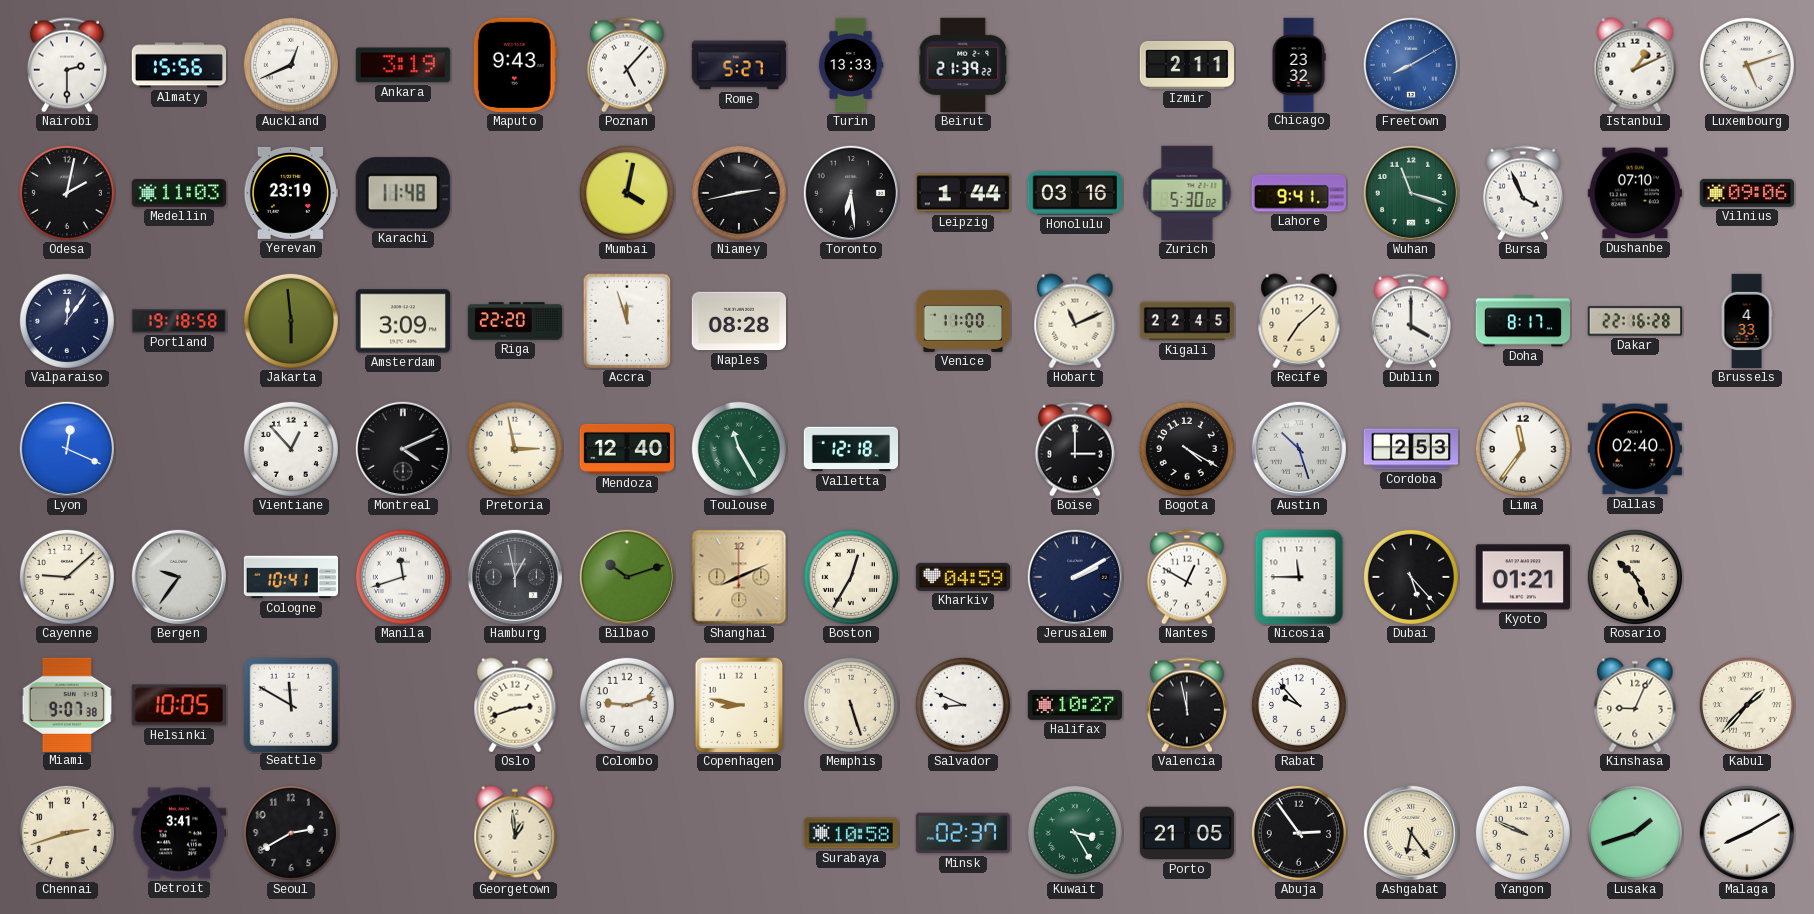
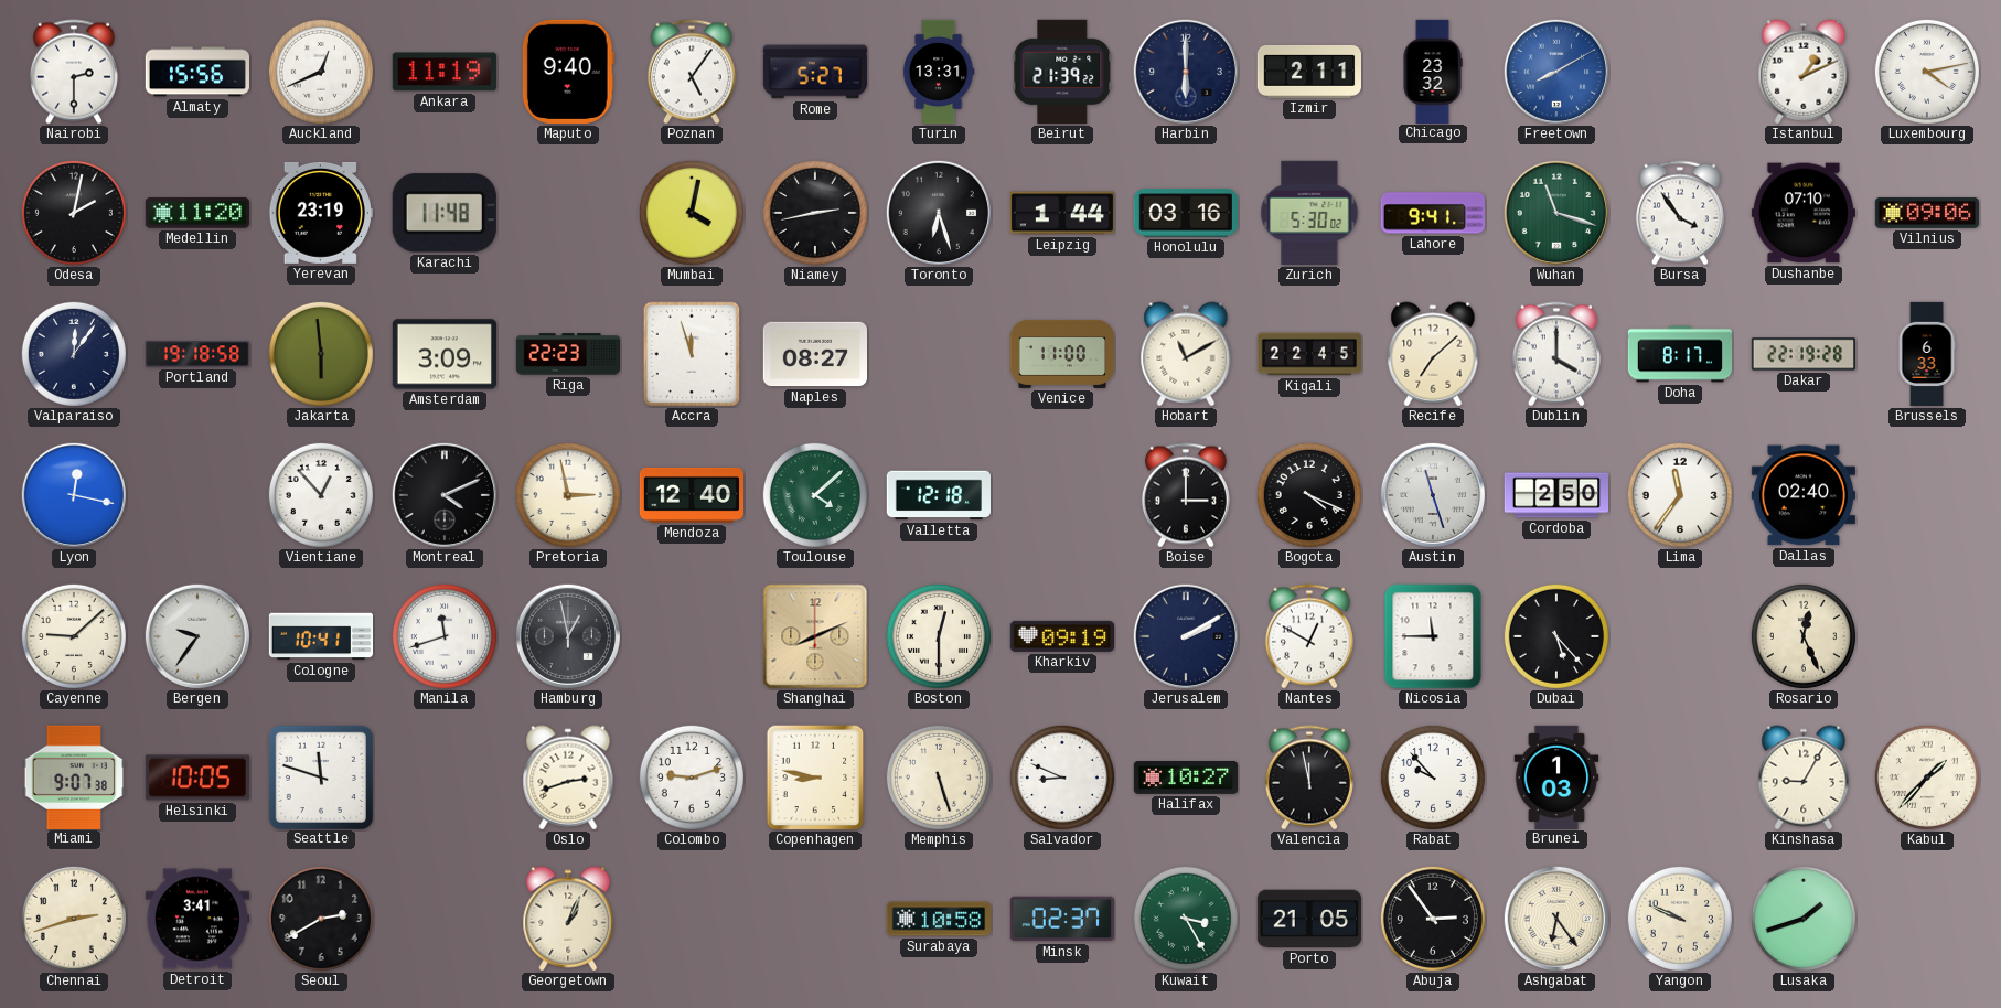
Ankara: 3:19 -> 11:19
Maputo: 9:43 -> 9:40
Poznan: 5:07 -> 5:06
Turin: 13:33 -> 13:31
Harbin: none -> 6:00
Luxembourg: 5:12 -> 4:13
Medellin: 11:03 -> 11:20
Toronto: 6:29 -> 6:27
Bursa: 3:56 -> 3:54
Riga: 22:20 -> 22:23
Naples: 08:28 -> 08:27
Hobart: 11:11 -> 11:10
Dakar: 22:16 -> 22:19
Brussels: 4:33 -> 6:33
Lyon: 12:19 -> 12:17
Toulouse: 11:25 -> 4:08
Bogota: 4:20 -> 4:19
Austin: 10:27 -> 11:27
Cordoba: 2:53 -> 2:50
Bilbao: 10:12 -> none
Boston: 12:35 -> 12:30
Kharkiv: 04:59 -> 09:19
Kyoto: 01:21 -> none
Rosario: 10:26 -> 12:26
Seattle: 11:50 -> 11:48
Brunei: none -> 1:03
Kinshasa: 9:04 -> 9:05
Georgetown: 12:59 -> 1:04
Malaga: 8:10 -> none
